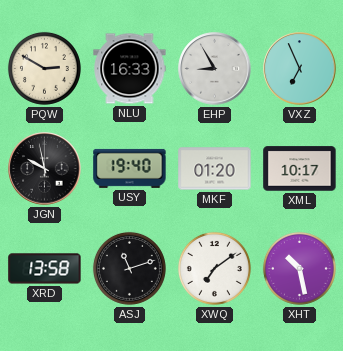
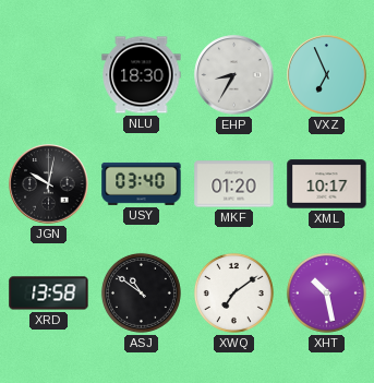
PQW: 2:50 -> none
NLU: 16:33 -> 18:30
EHP: 8:55 -> 8:35
JGN: 9:58 -> 10:02
USY: 19:40 -> 03:40
ASJ: 11:12 -> 10:51
